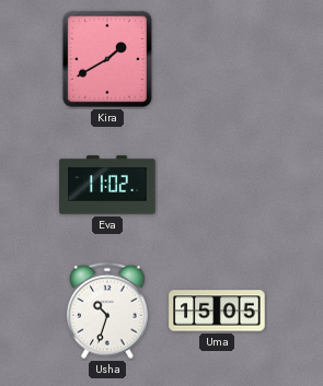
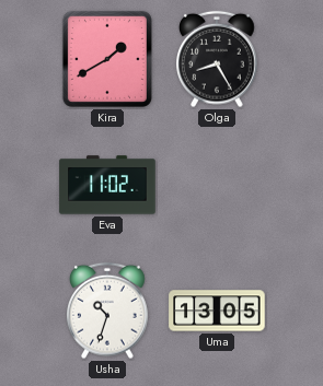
Olga: none -> 8:25
Uma: 15:05 -> 13:05
